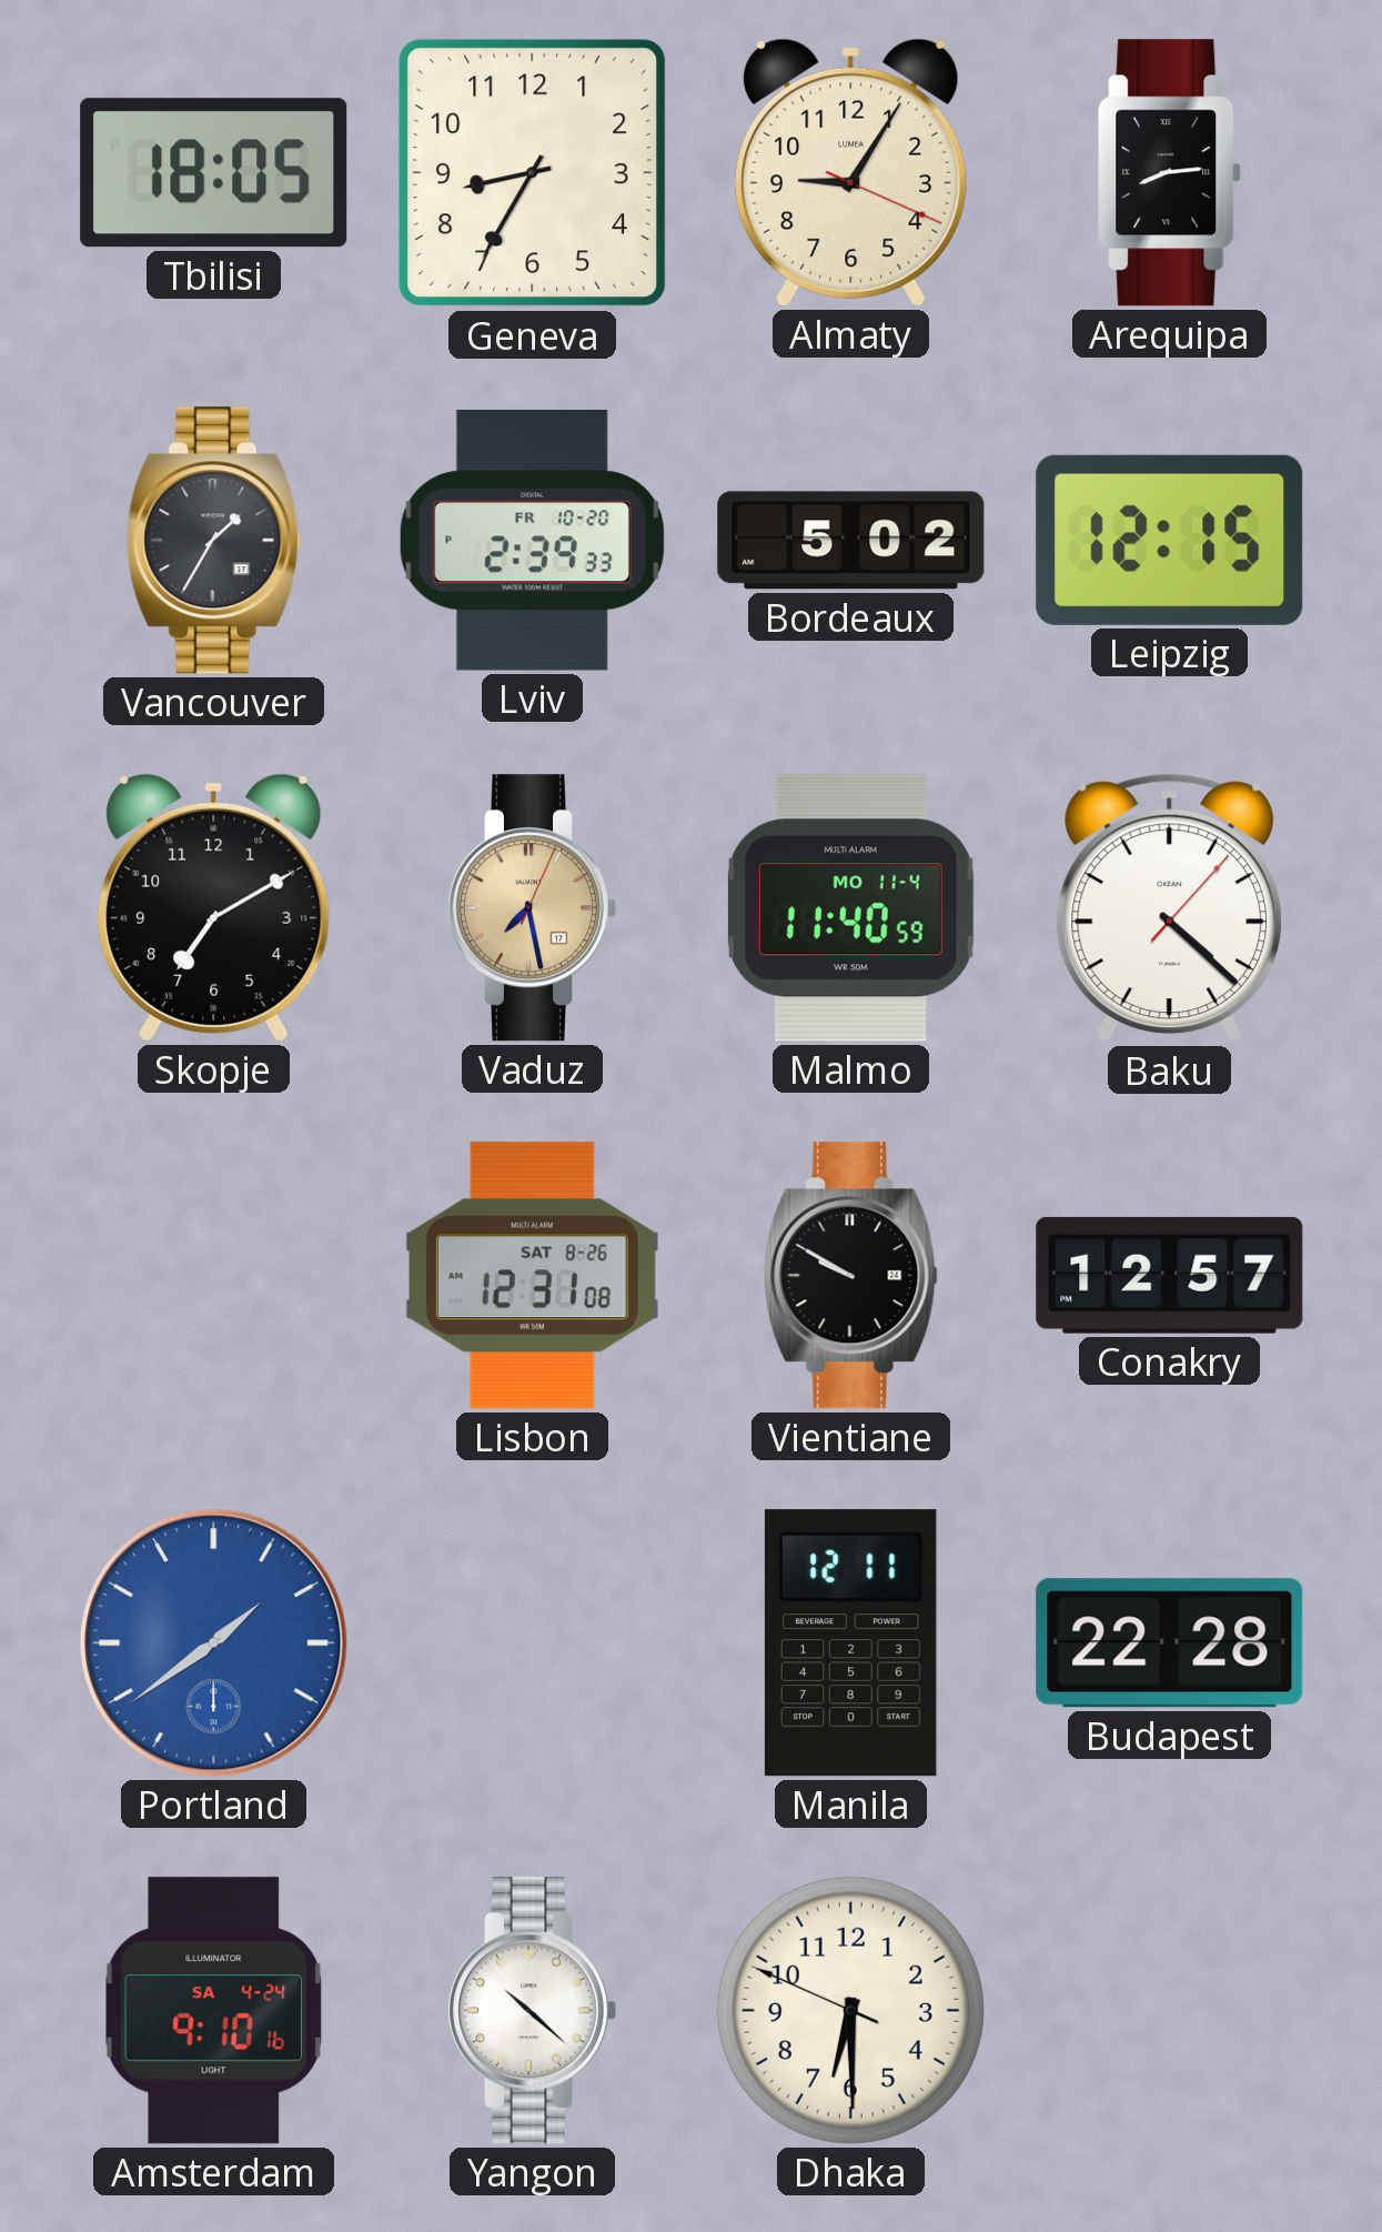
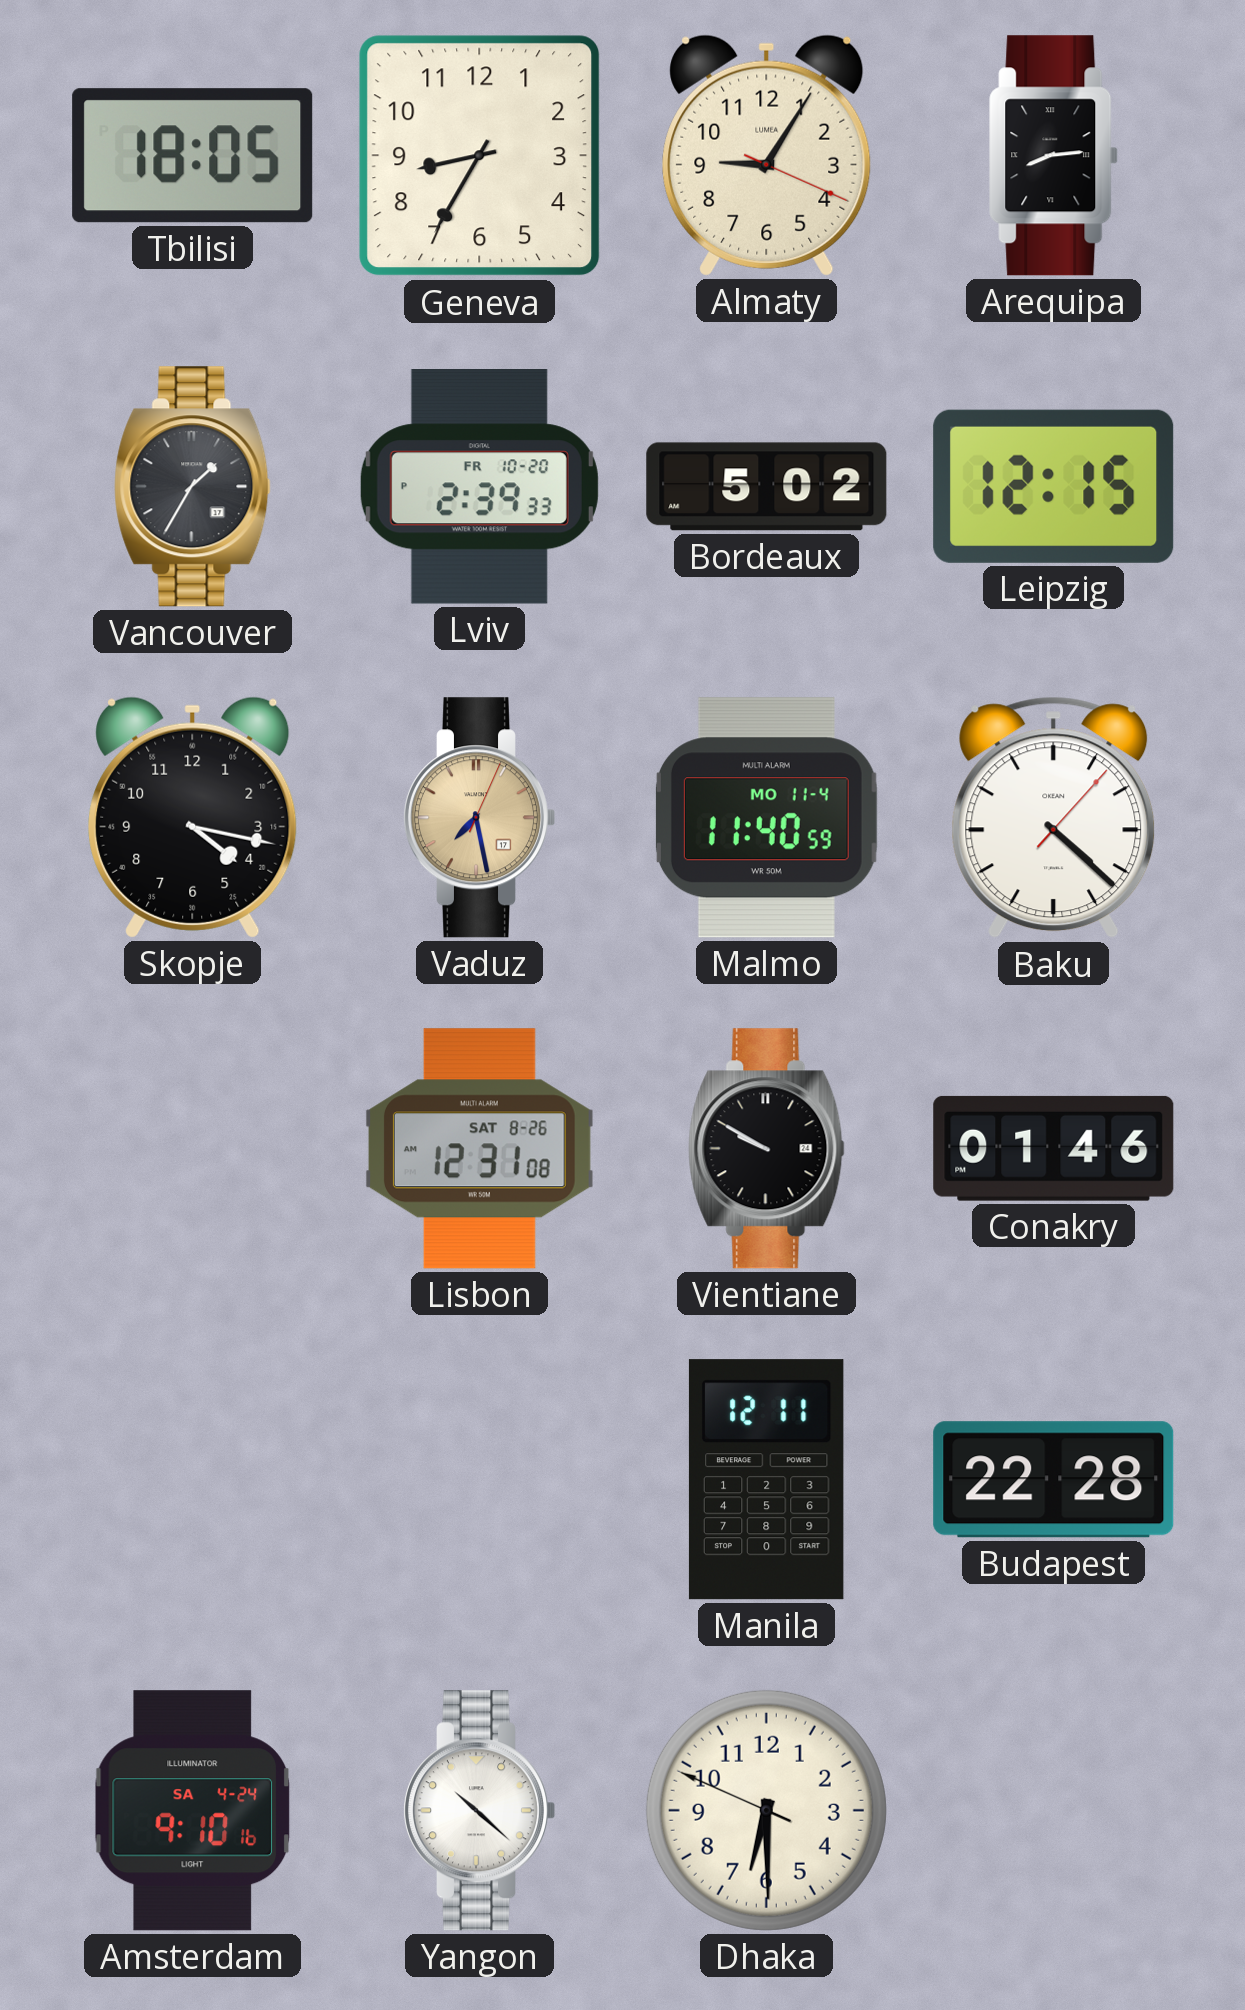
Skopje: 7:10 -> 4:17
Conakry: 12:57 -> 01:46
Portland: 1:39 -> none
